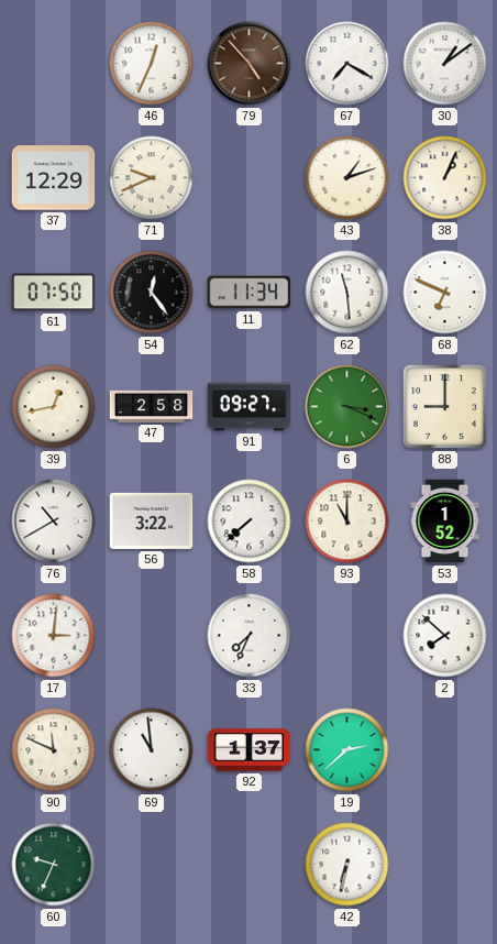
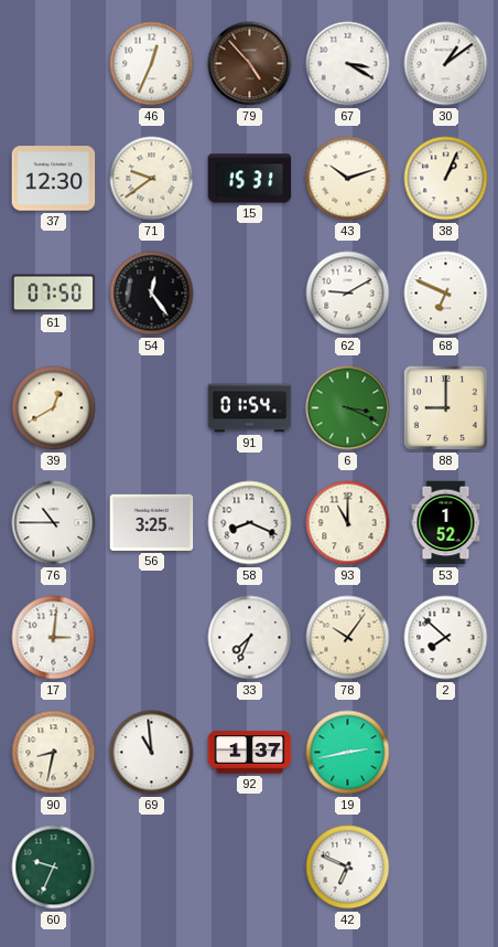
67: 7:20 -> 3:20
37: 12:29 -> 12:30
71: 9:41 -> 9:39
15: none -> 15:31
43: 1:12 -> 10:12
11: 11:34 -> none
62: 11:29 -> 9:10
39: 12:43 -> 12:40
47: 2:58 -> none
91: 09:27 -> 01:54
76: 10:40 -> 10:45
56: 3:22 -> 3:25
58: 7:38 -> 8:19
78: none -> 10:06
90: 11:49 -> 8:32
19: 2:38 -> 2:43
42: 6:32 -> 6:49
